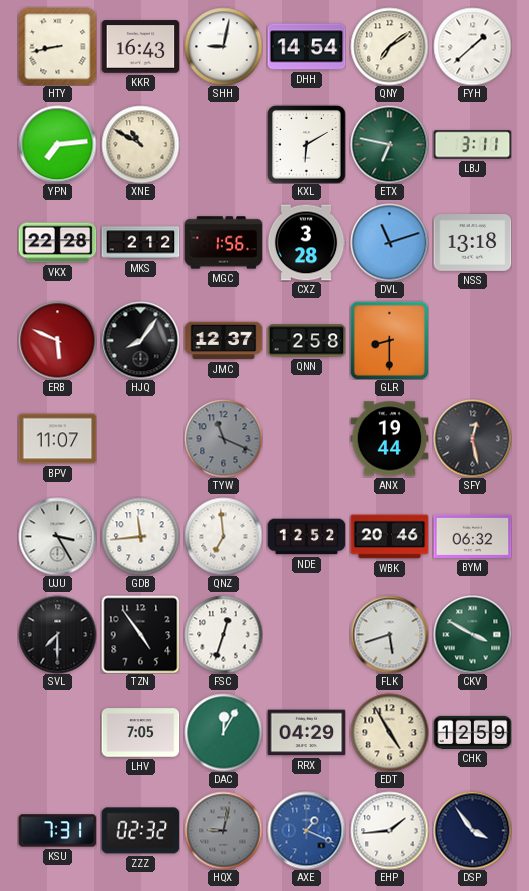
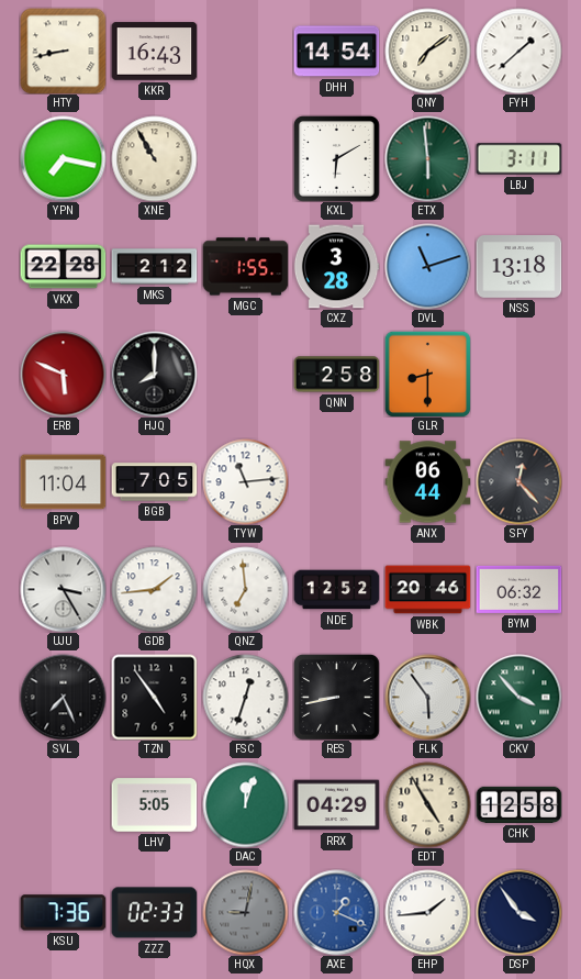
SHH: 9:02 -> none
YPN: 7:14 -> 7:17
XNE: 10:50 -> 10:55
ETX: 6:47 -> 5:59
MGC: 1:56 -> 1:55
HJQ: 8:06 -> 8:00
JMC: 12:37 -> none
BPV: 11:07 -> 11:04
BGB: none -> 7:05
TYW: 11:19 -> 11:14
TYW dial: grey -> white
ANX: 19:44 -> 06:44
SFY: 12:28 -> 12:23
GDB: 11:44 -> 1:44
SVL: 7:30 -> 7:26
RES: none -> 8:43
FLK: 5:42 -> 5:54
CKV: 3:50 -> 3:53
LHV: 7:05 -> 5:05
DAC: 12:05 -> 12:03
CHK: 12:59 -> 12:58
KSU: 7:31 -> 7:36
ZZZ: 02:32 -> 02:33
